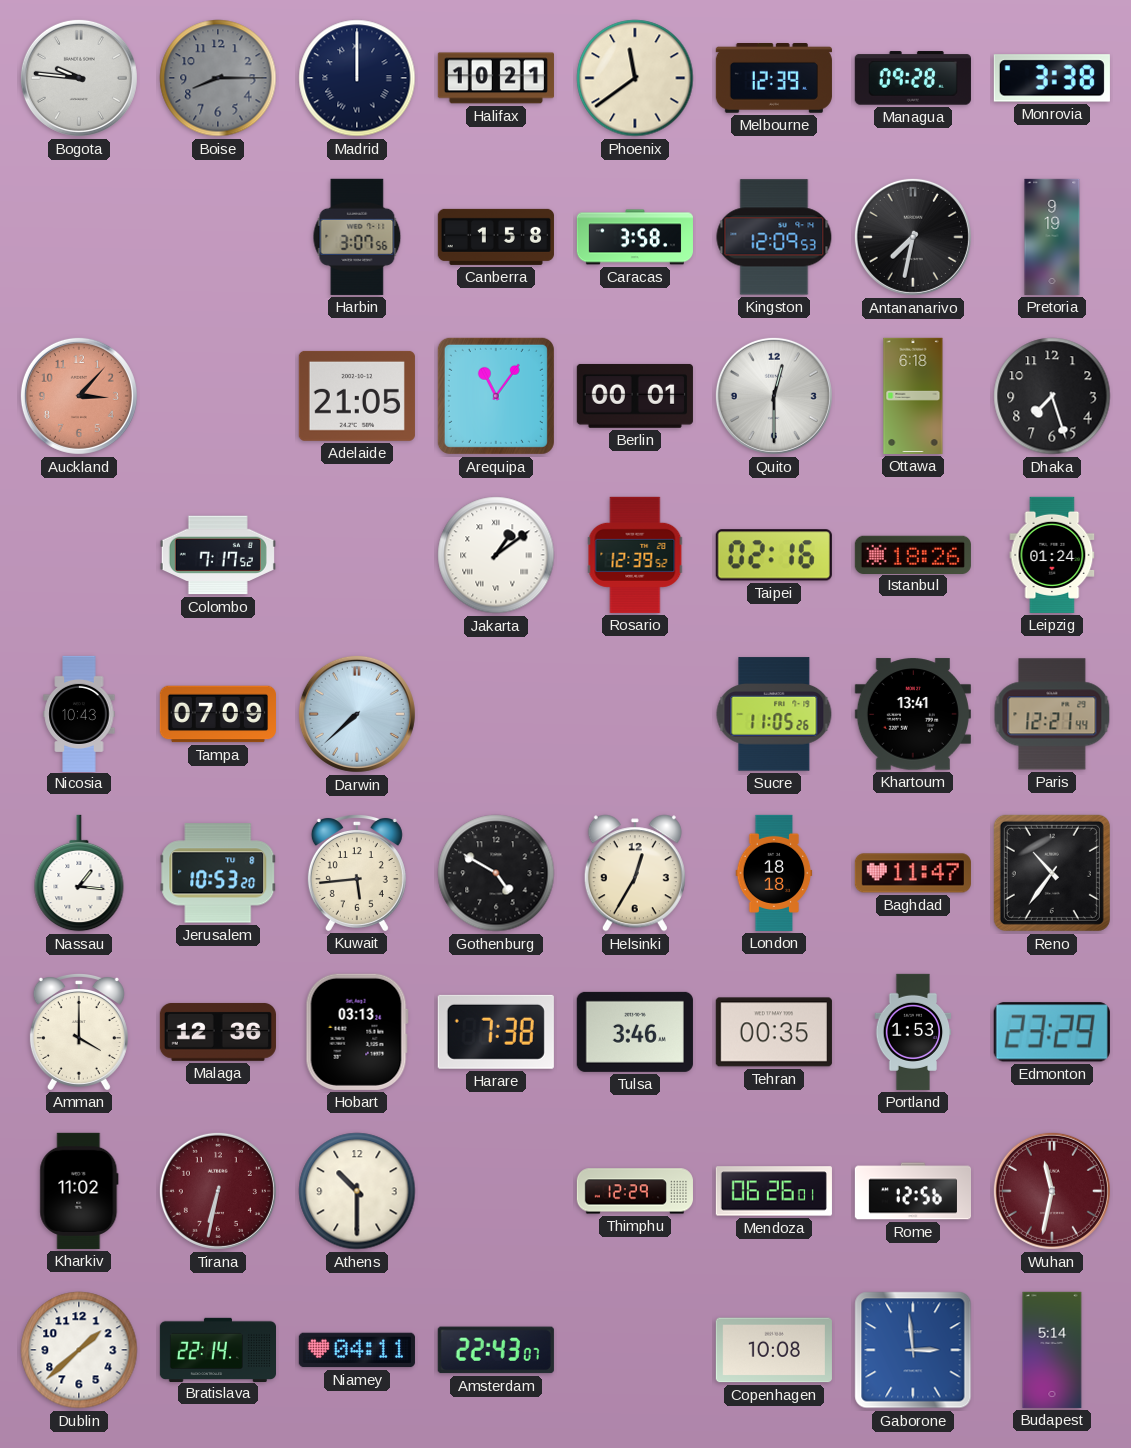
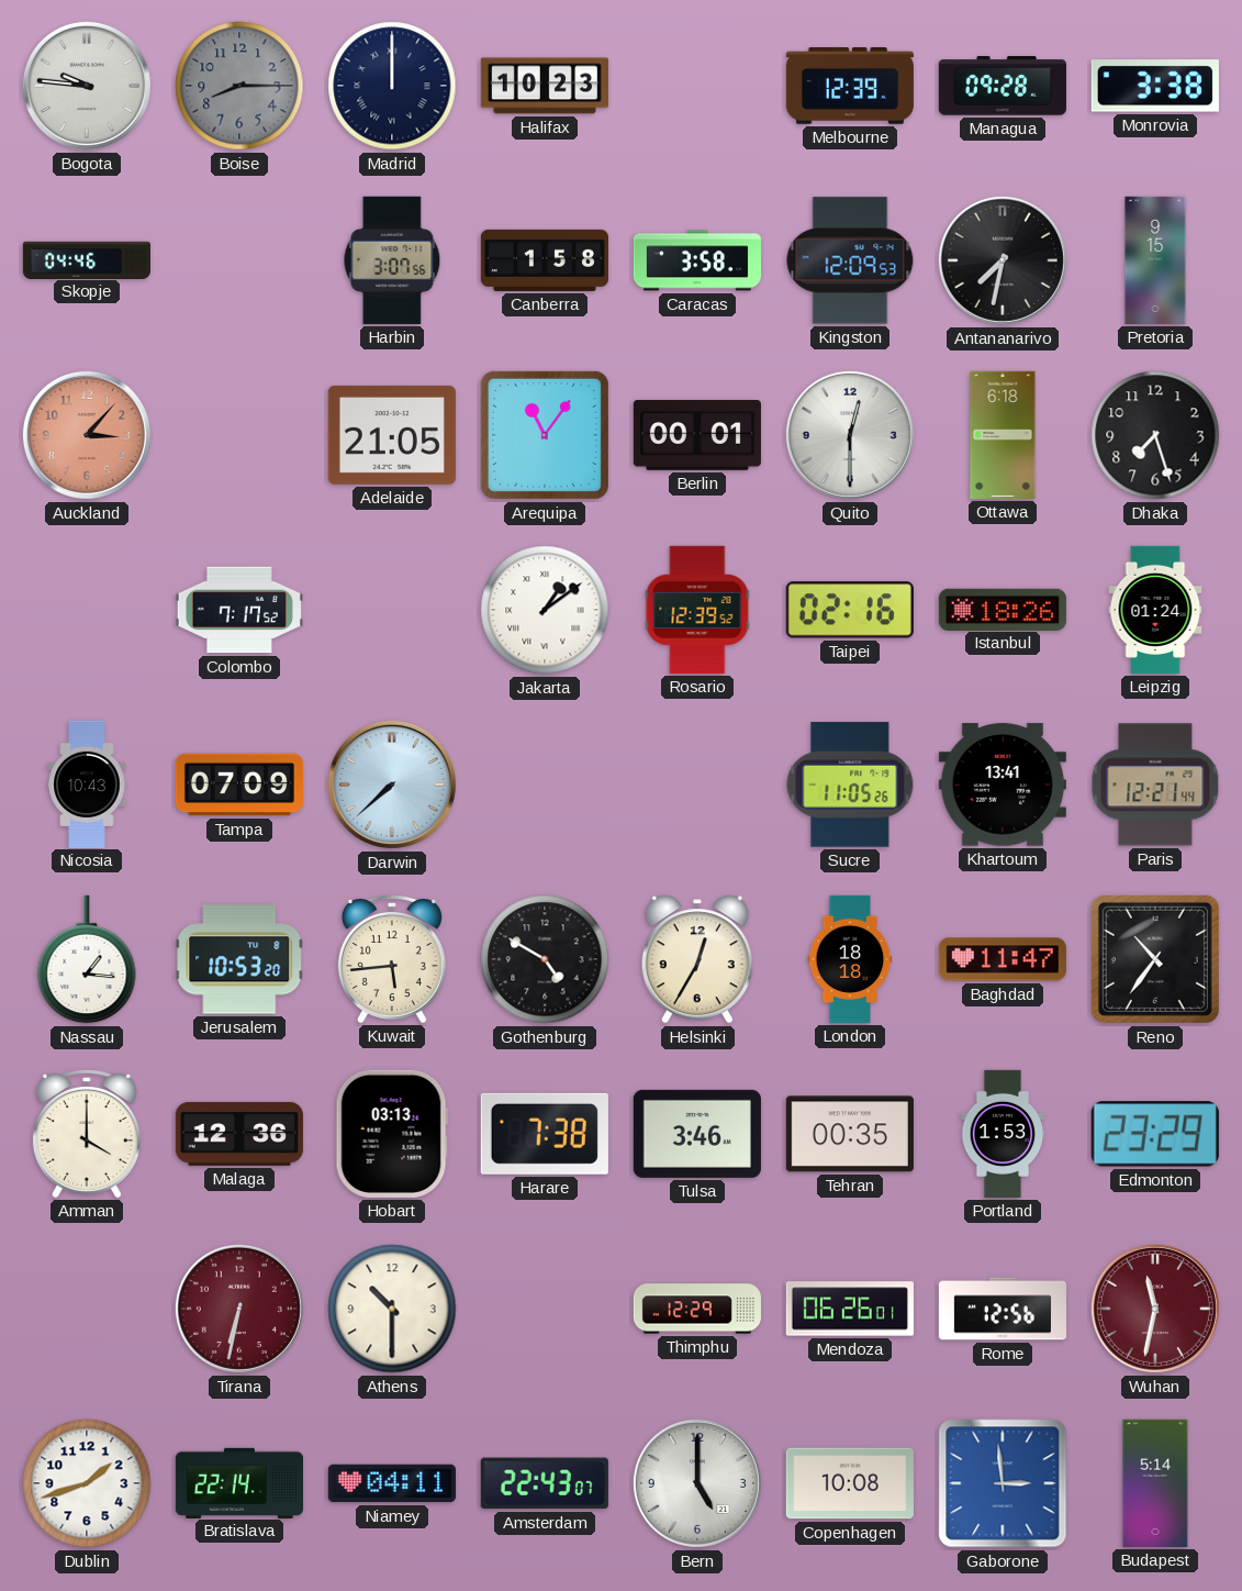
Halifax: 10:21 -> 10:23
Phoenix: 11:39 -> none
Skopje: none -> 04:46
Pretoria: 9:19 -> 9:15
Kharkiv: 11:02 -> none
Dublin: 1:38 -> 1:42
Bern: none -> 5:00
